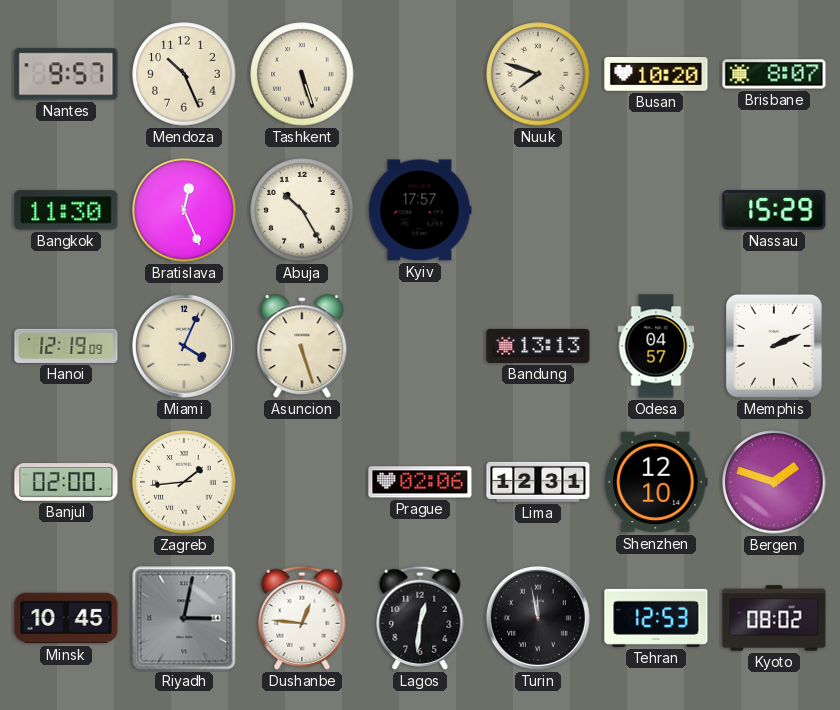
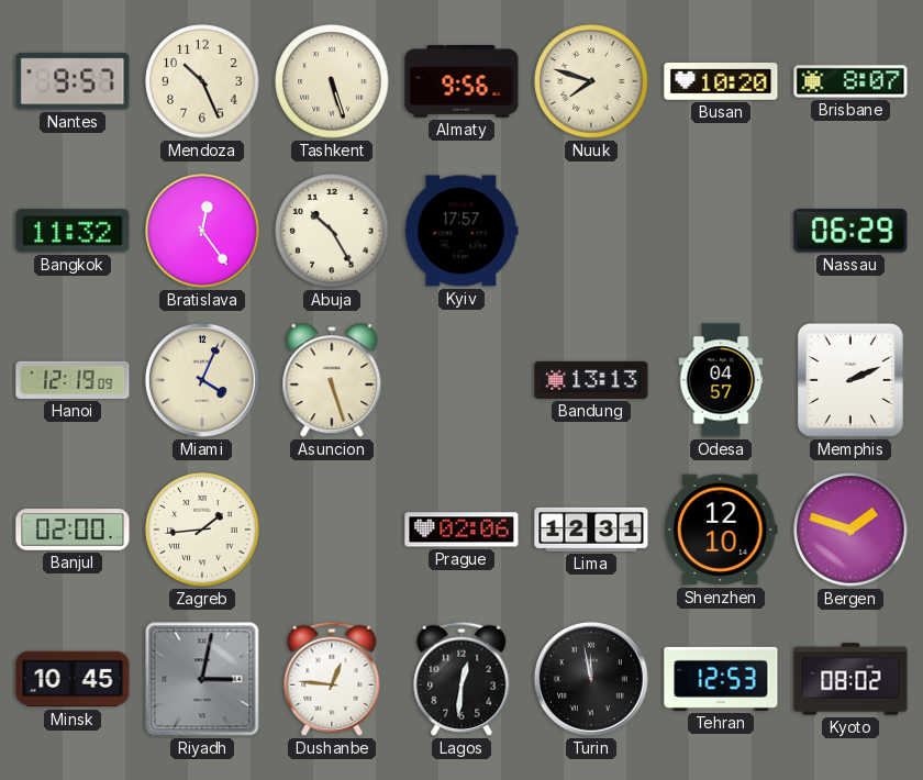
Almaty: none -> 9:56
Bangkok: 11:30 -> 11:32
Bratislava: 12:26 -> 12:24
Nassau: 15:29 -> 06:29
